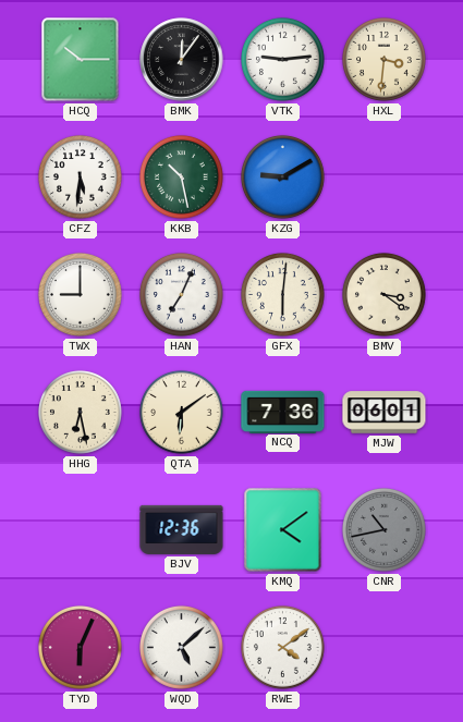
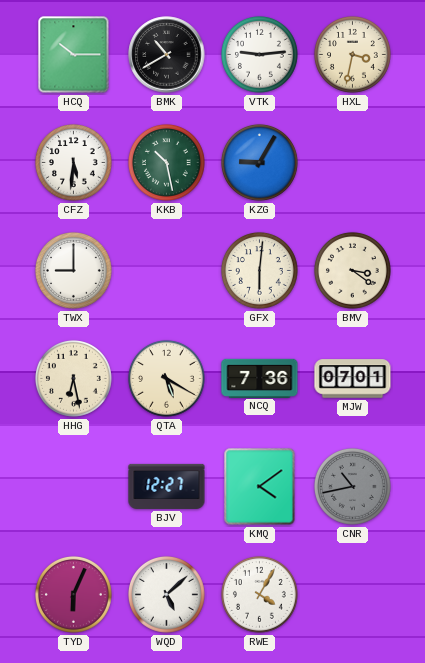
BMK: 12:06 -> 10:40
HXL: 3:31 -> 3:32
KZG: 9:10 -> 9:05
HAN: 7:04 -> none
QTA: 6:09 -> 5:20
MJW: 06:01 -> 07:01
BJV: 12:36 -> 12:27
RWE: 4:09 -> 4:05
